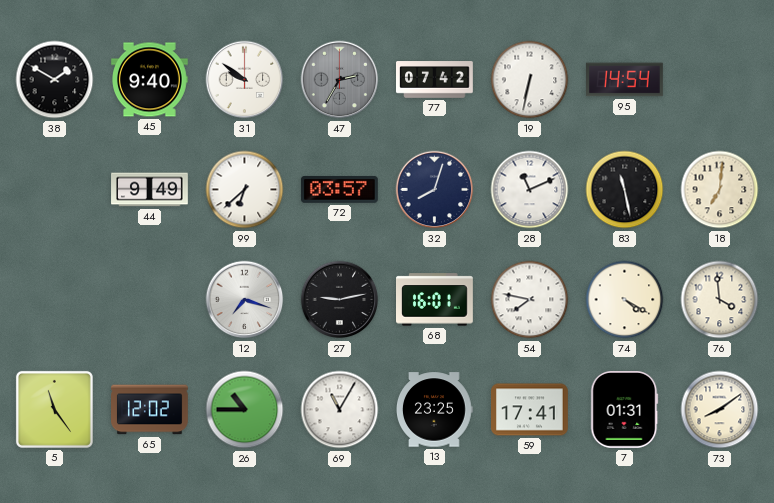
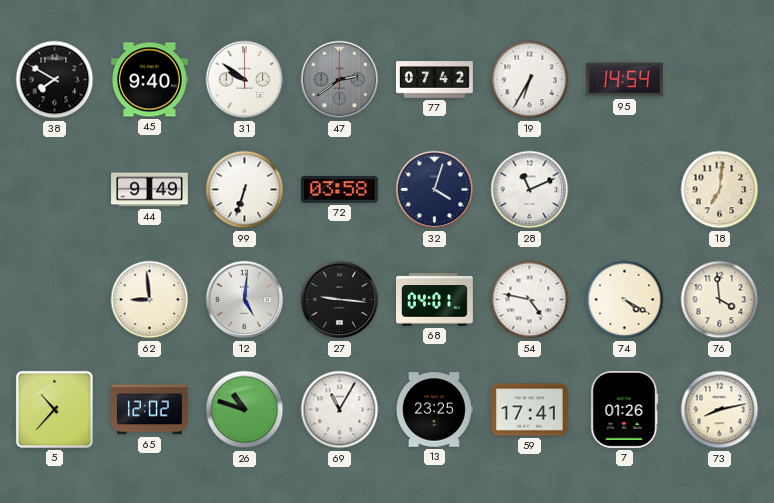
38: 1:50 -> 7:50
47: 2:35 -> 2:39
19: 6:32 -> 6:35
99: 6:38 -> 6:33
72: 03:57 -> 03:58
32: 8:03 -> 4:03
83: 11:28 -> none
62: none -> 8:59
12: 7:18 -> 5:01
27: 9:13 -> 9:16
68: 16:01 -> 04:01
54: 7:47 -> 4:47
5: 11:24 -> 10:37
26: 10:45 -> 10:48
7: 01:31 -> 01:26
73: 8:09 -> 8:13
